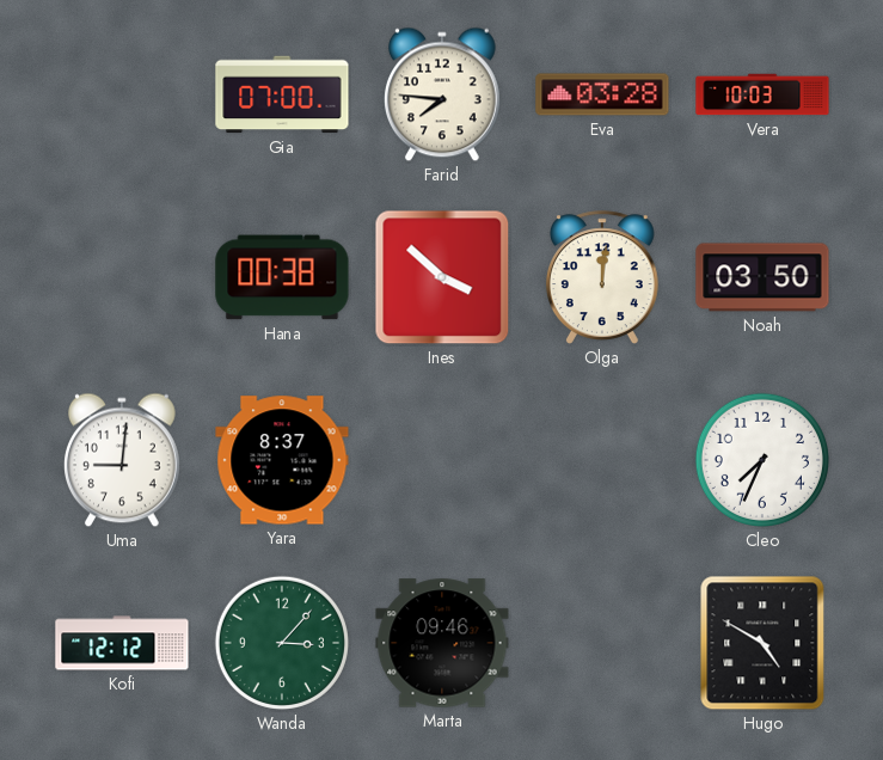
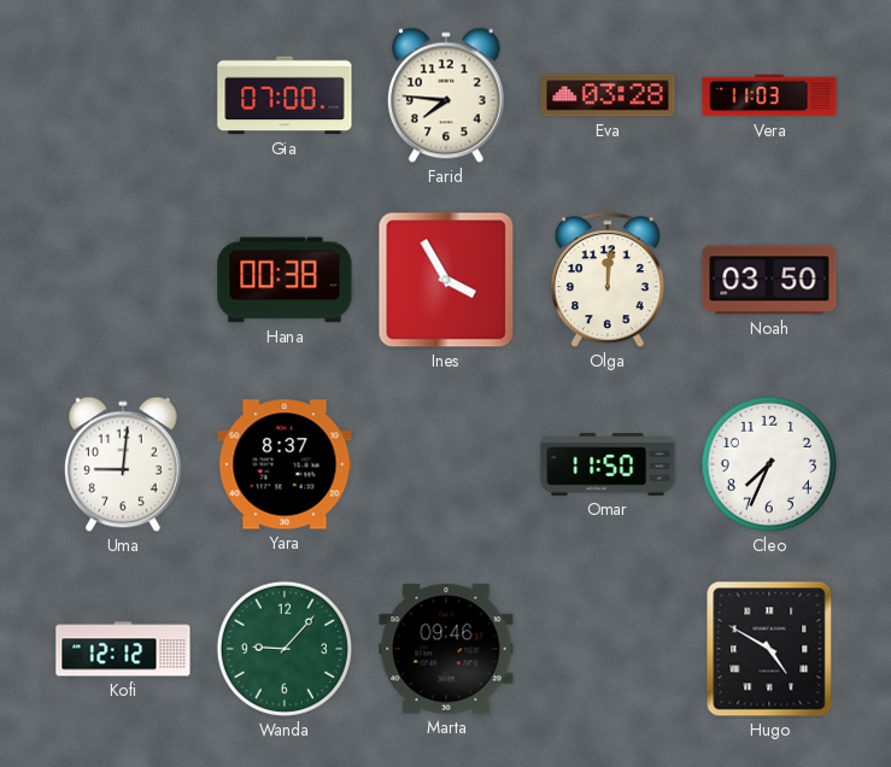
Vera: 10:03 -> 11:03
Ines: 3:52 -> 3:55
Omar: none -> 11:50
Wanda: 3:07 -> 9:07
